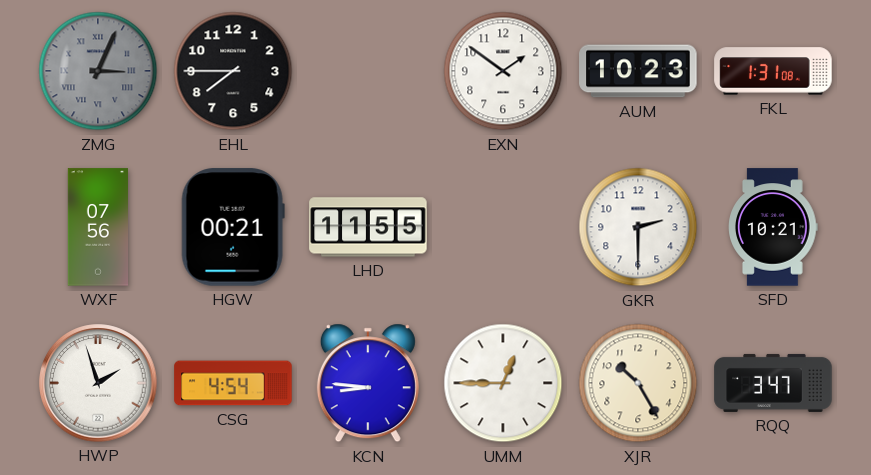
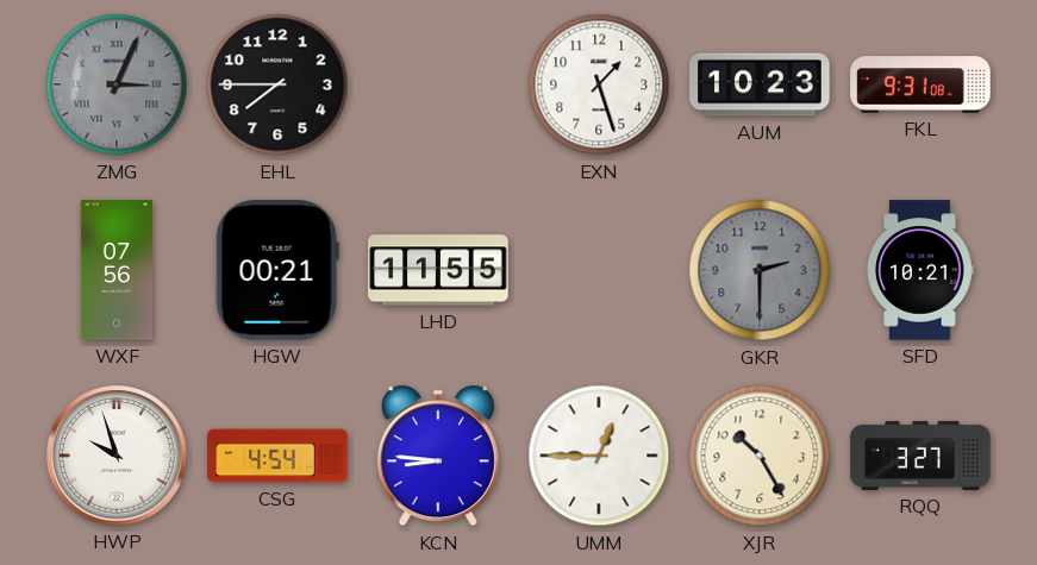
EXN: 1:51 -> 1:27
FKL: 1:31 -> 9:31
GKR dial: white -> grey
HWP: 1:57 -> 9:57
RQQ: 3:47 -> 3:27
